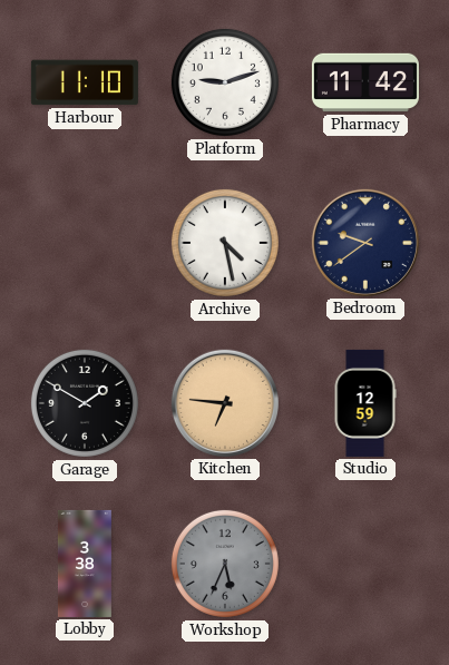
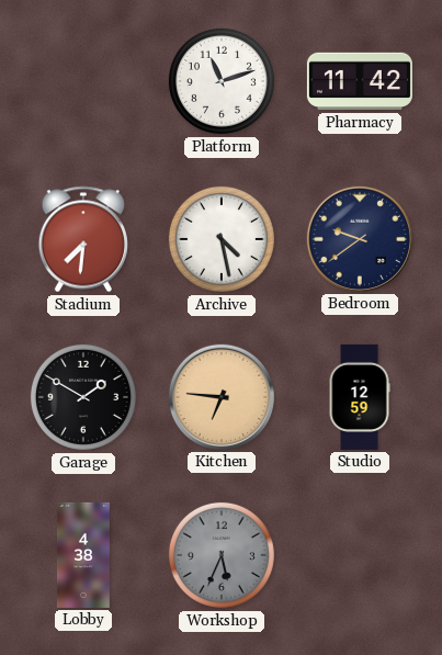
Harbour: 11:10 -> none
Platform: 9:12 -> 11:12
Stadium: none -> 7:31
Lobby: 3:38 -> 4:38
